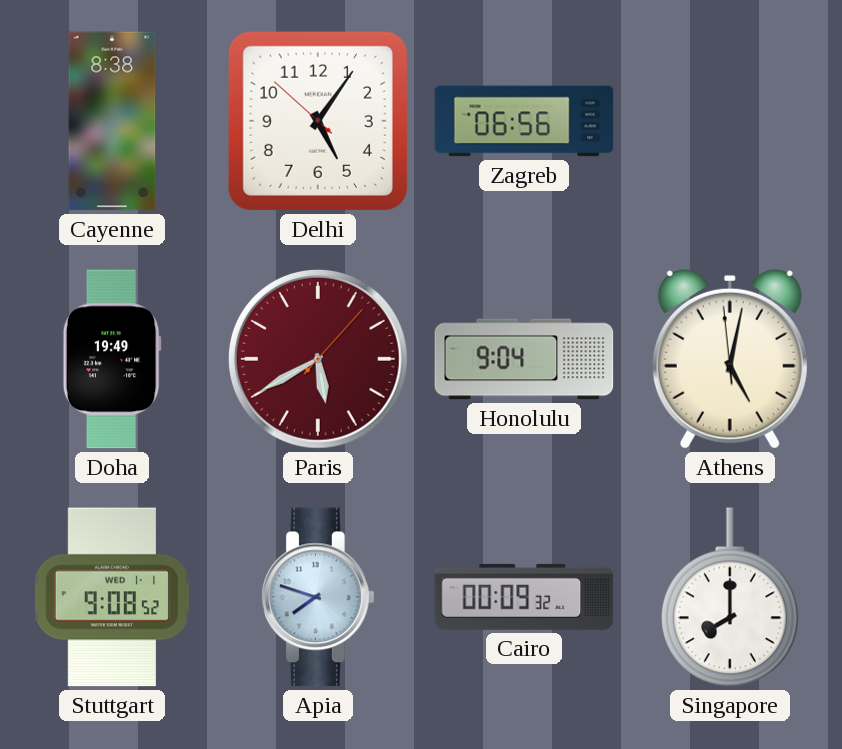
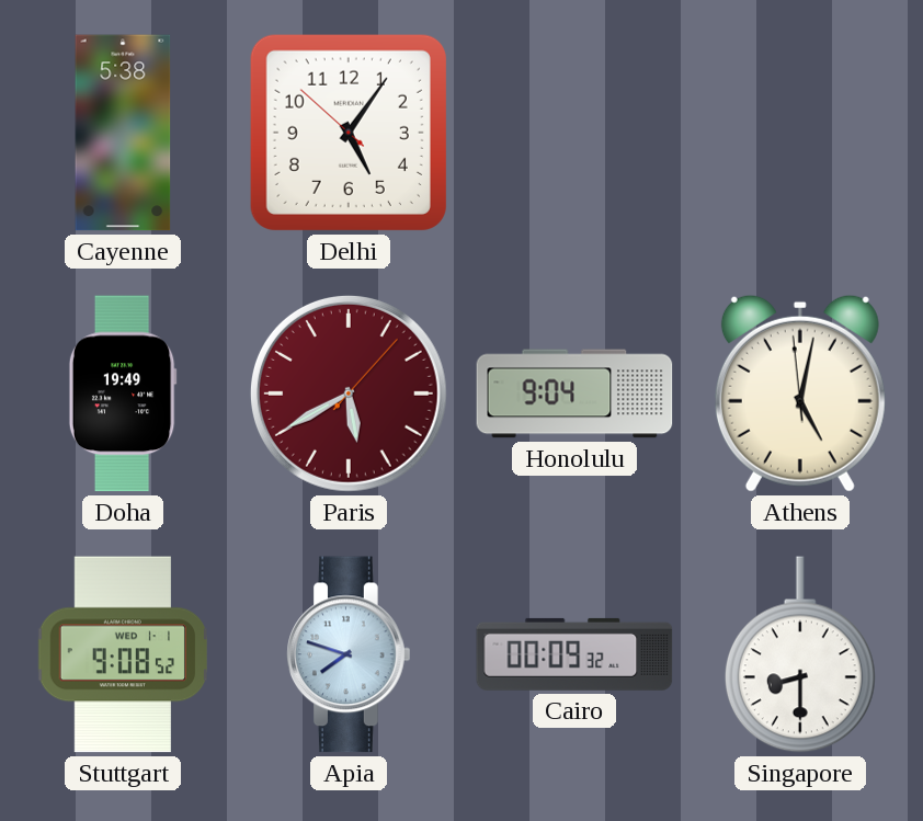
Cayenne: 8:38 -> 5:38
Zagreb: 06:56 -> none
Singapore: 8:00 -> 8:30
